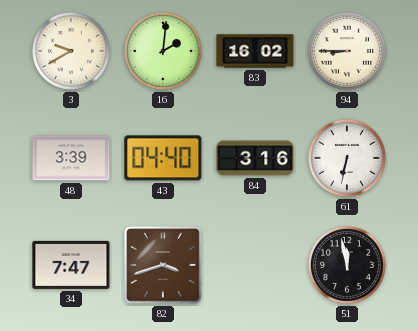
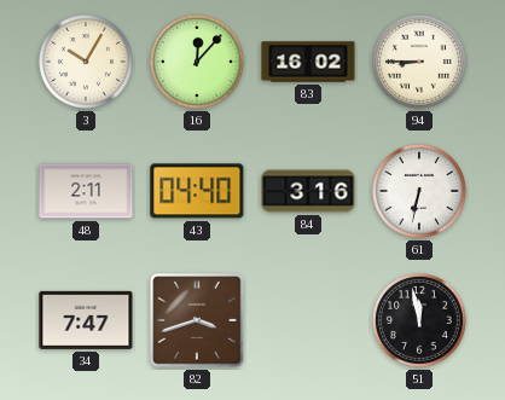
3: 9:40 -> 10:05
16: 2:01 -> 12:07
48: 3:39 -> 2:11
